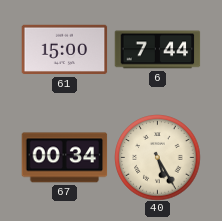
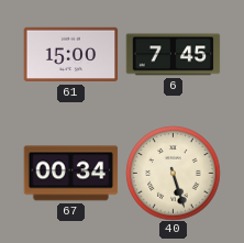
6: 7:44 -> 7:45
40: 5:25 -> 5:27
